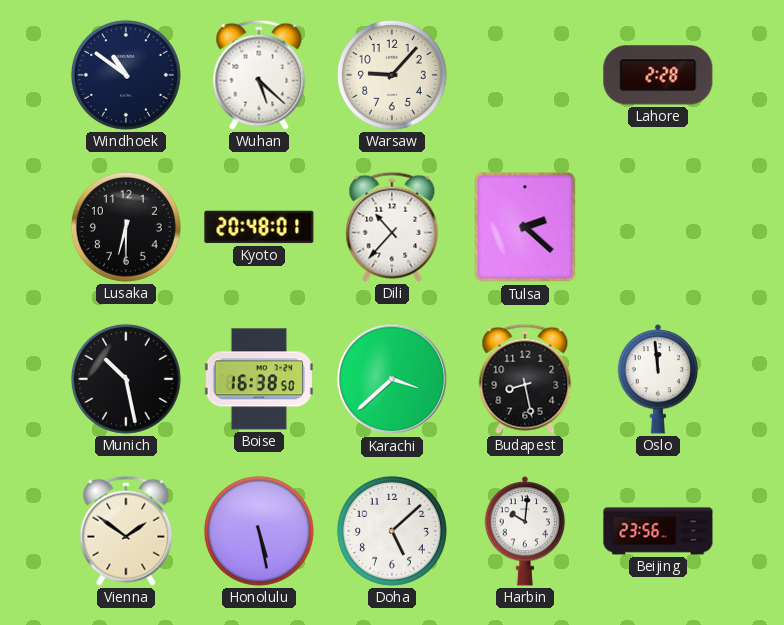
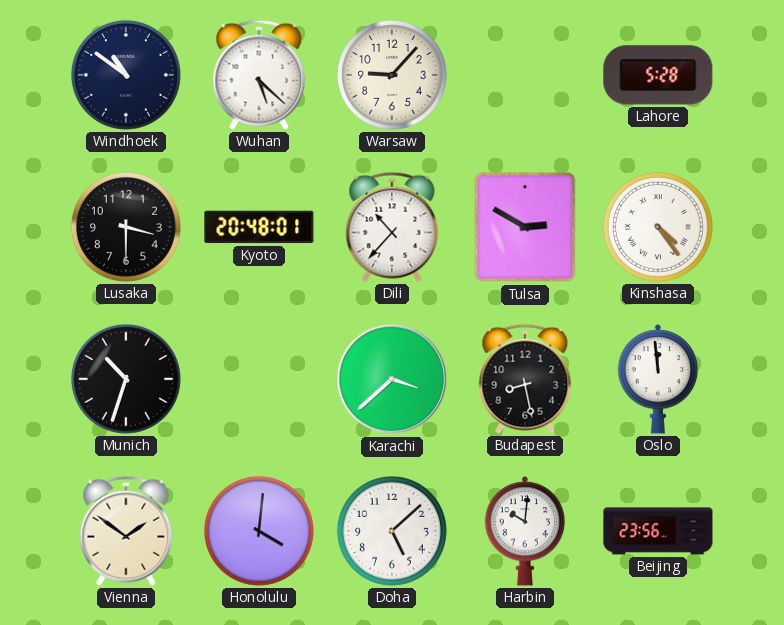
Lahore: 2:28 -> 5:28
Lusaka: 6:30 -> 3:30
Tulsa: 2:22 -> 2:50
Kinshasa: none -> 4:24
Munich: 10:28 -> 10:33
Boise: 16:38 -> none
Honolulu: 5:28 -> 4:01
